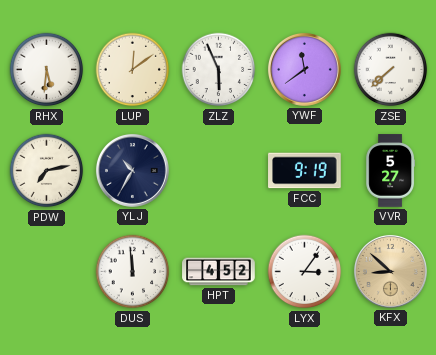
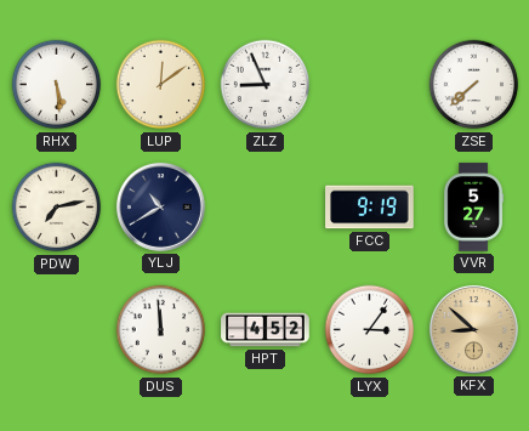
RHX: 5:31 -> 5:29
ZLZ: 5:56 -> 8:56
YWF: 11:39 -> none
YLJ: 10:35 -> 10:40
